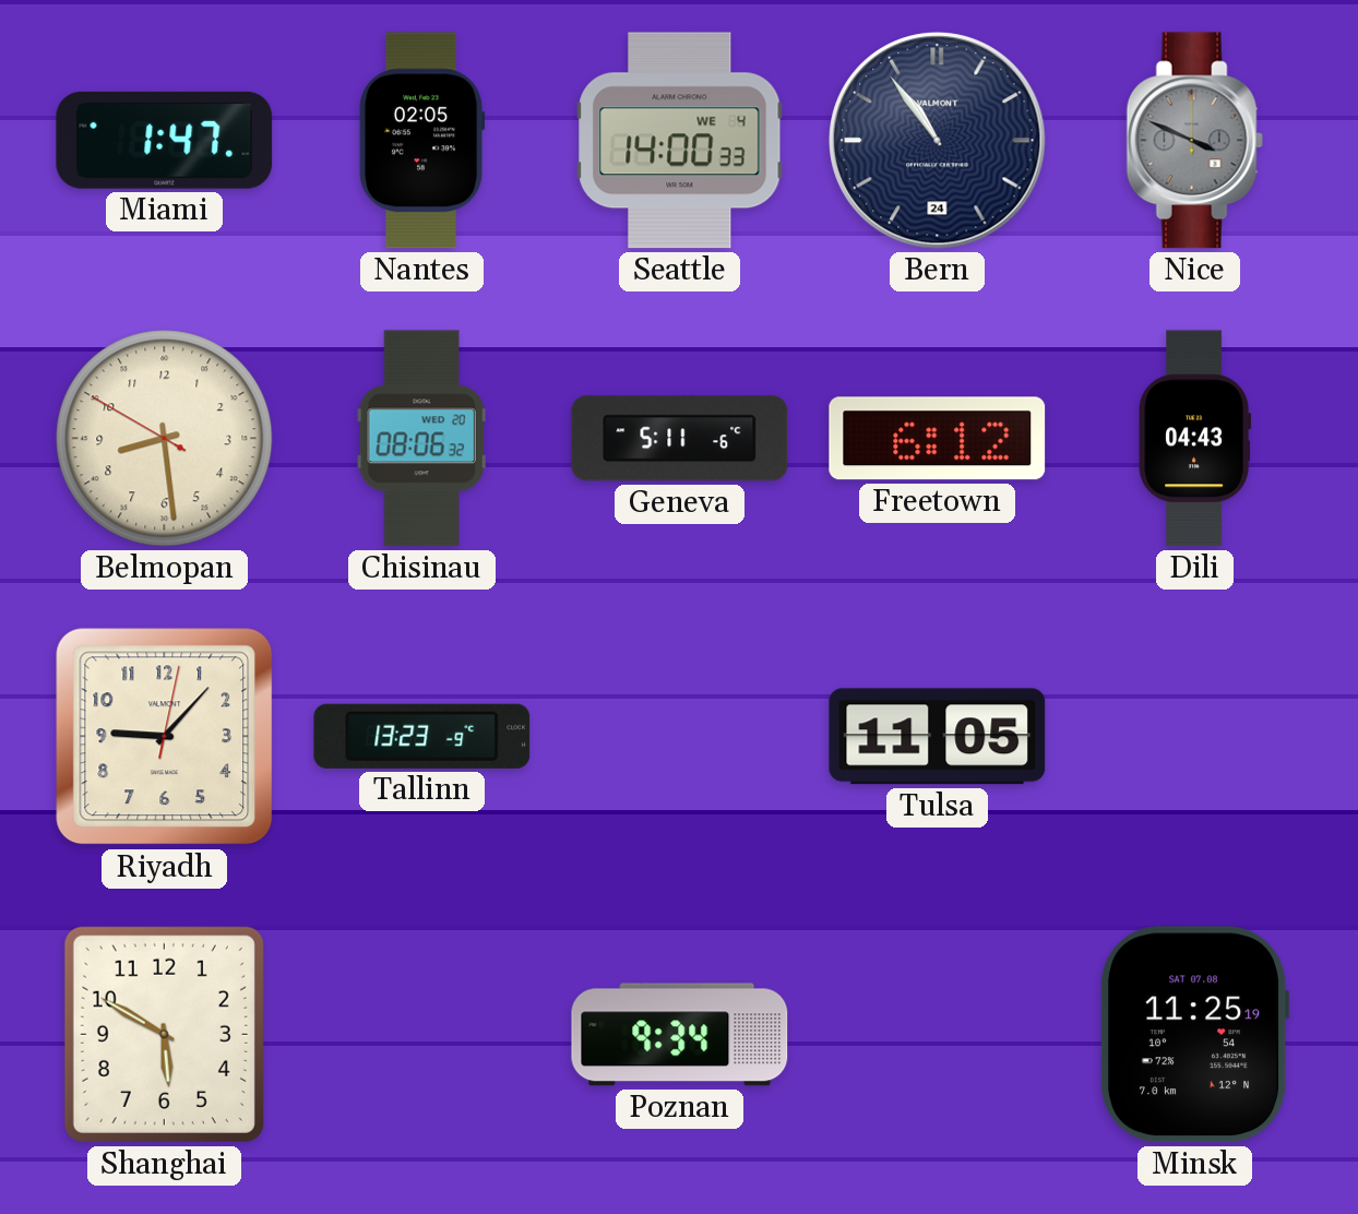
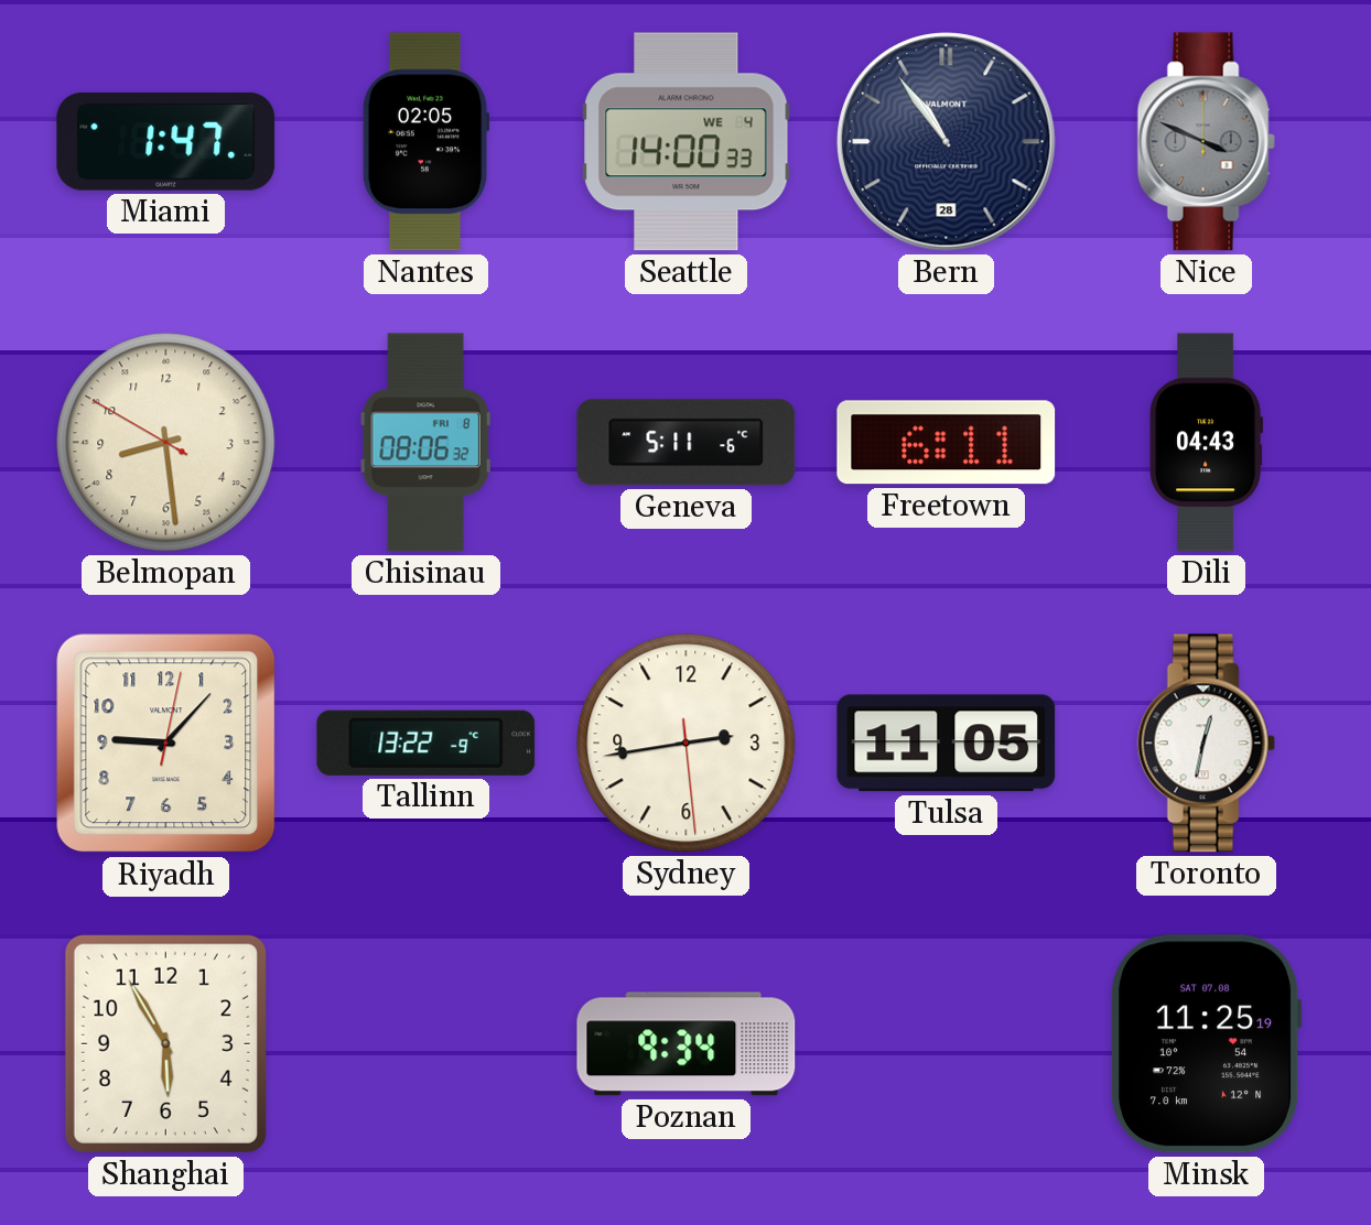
Bern date: 24 -> 28
Chisinau date: WED 20 -> FRI 8
Freetown: 6:12 -> 6:11
Tallinn: 13:23 -> 13:22
Sydney: none -> 2:43
Toronto: none -> 12:32
Shanghai: 5:50 -> 5:55
